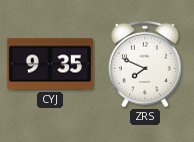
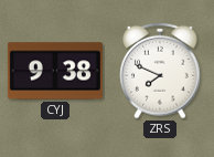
CYJ: 9:35 -> 9:38
